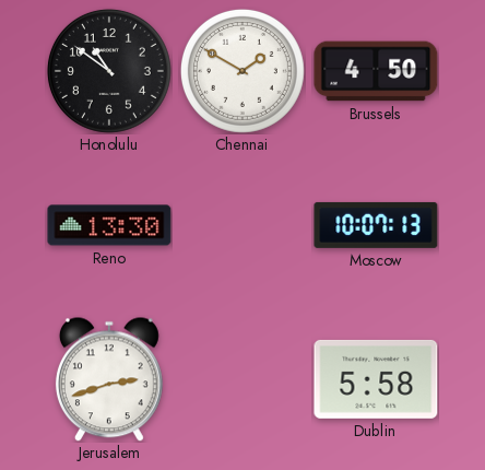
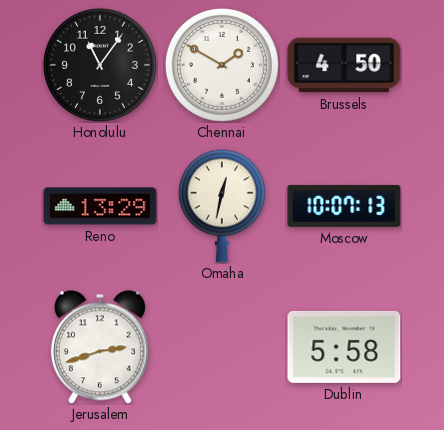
Honolulu: 10:51 -> 11:06
Reno: 13:30 -> 13:29
Omaha: none -> 12:32
